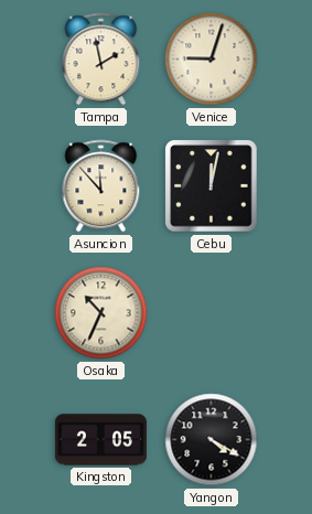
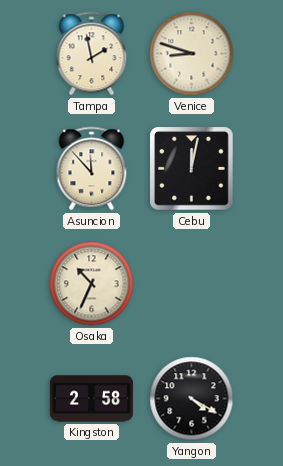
Venice: 9:03 -> 8:48
Kingston: 2:05 -> 2:58
